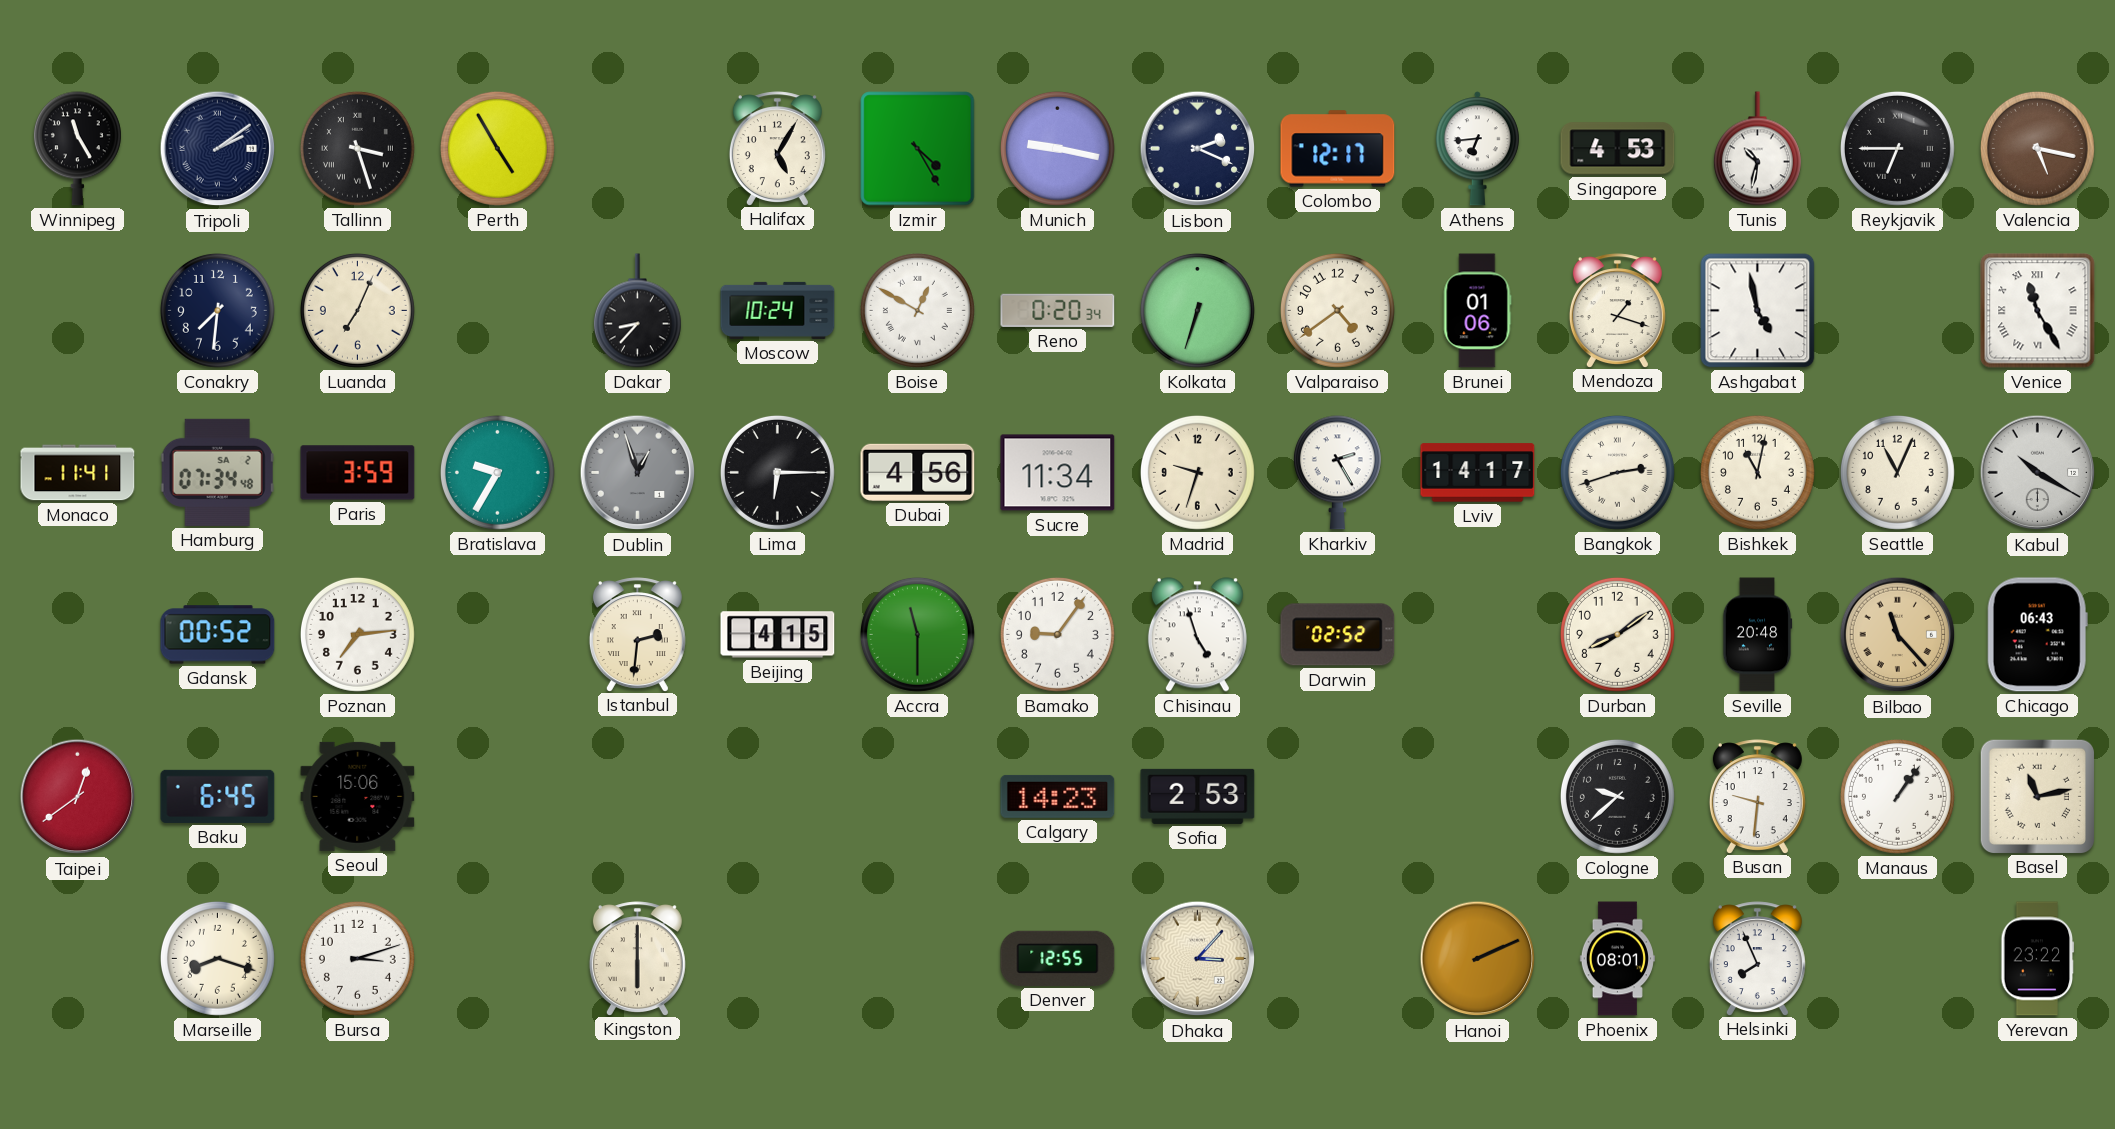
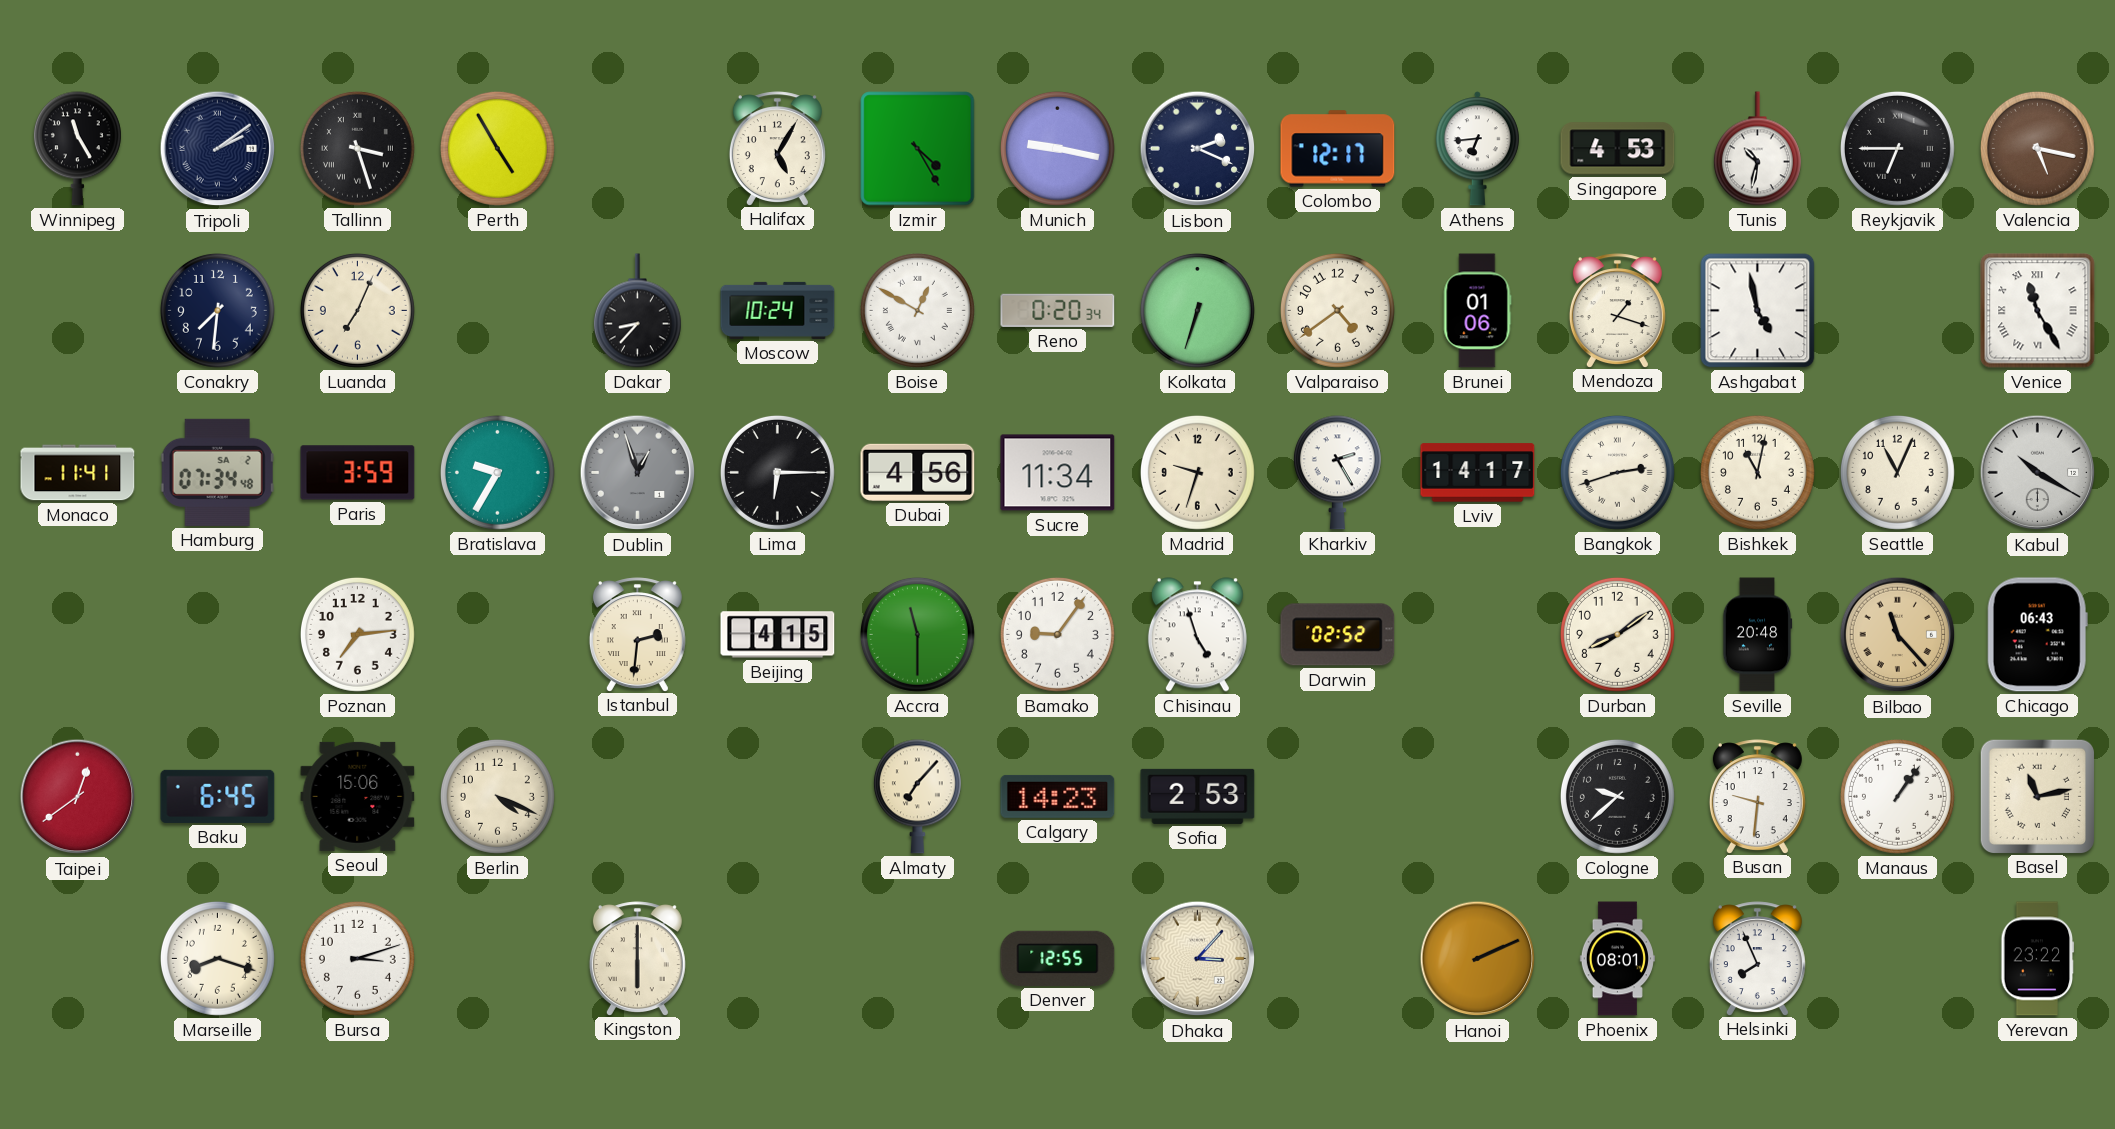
Gdansk: 00:52 -> none
Berlin: none -> 4:19
Almaty: none -> 7:07
